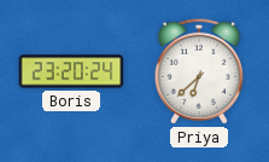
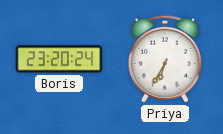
Priya: 6:38 -> 6:35
